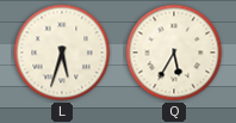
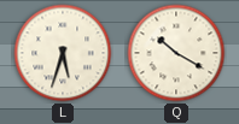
Q: 5:35 -> 10:20
